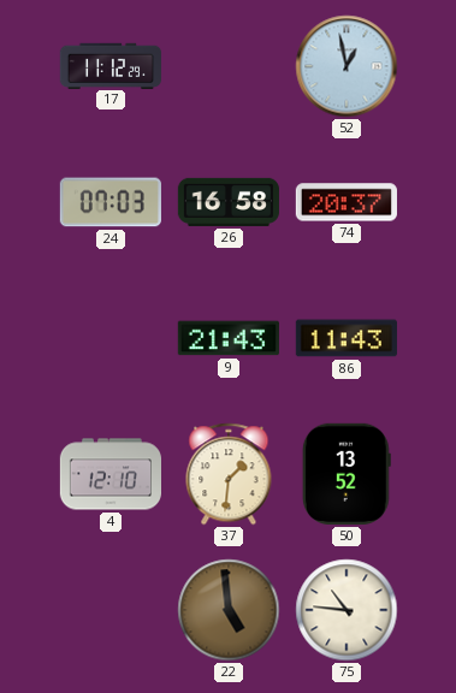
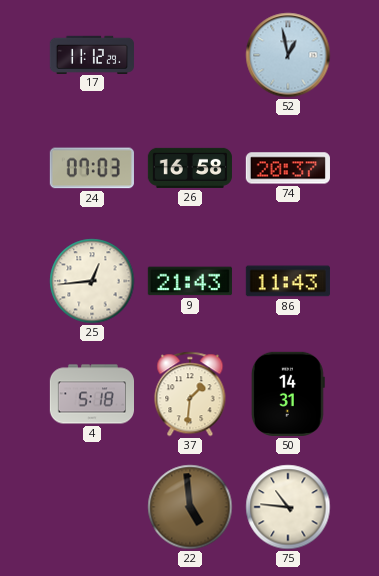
25: none -> 12:44
4: 12:10 -> 5:18
50: 13:52 -> 14:31
